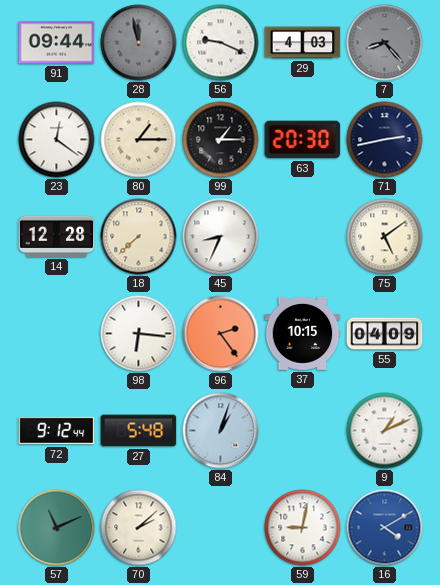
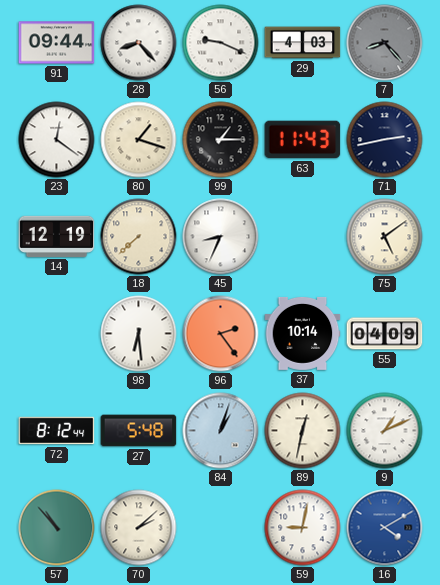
28: 11:58 -> 8:23
28 dial: grey -> white
80: 1:15 -> 1:18
63: 20:30 -> 11:43
14: 12:28 -> 12:19
98: 6:16 -> 6:29
37: 10:15 -> 10:14
72: 9:12 -> 8:12
89: none -> 12:32
57: 11:11 -> 10:53
